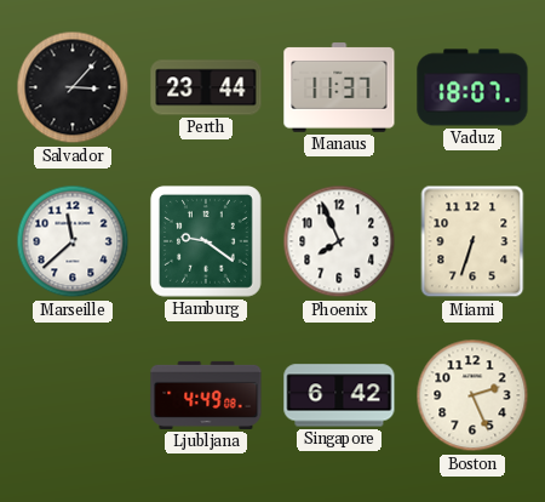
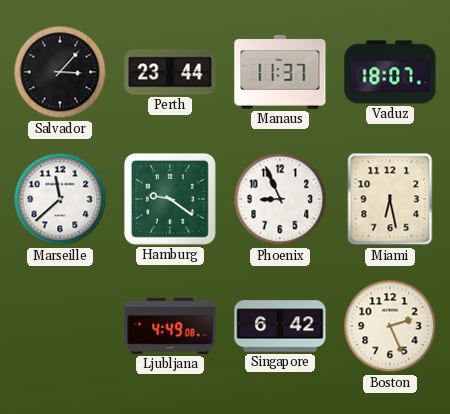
Phoenix: 7:56 -> 8:56
Miami: 6:33 -> 6:28
